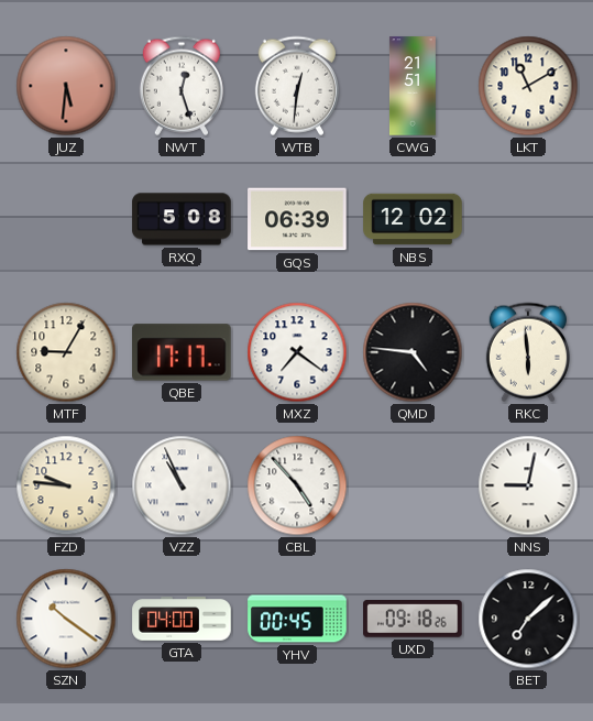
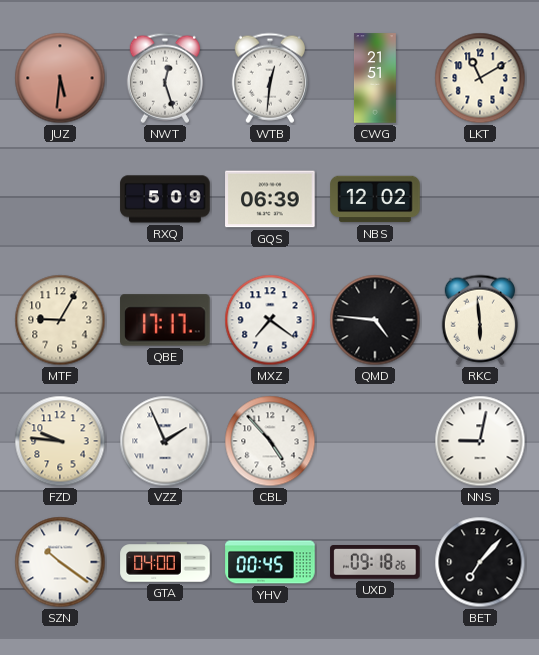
RXQ: 5:08 -> 5:09
VZZ: 10:56 -> 1:56
BET: 7:08 -> 7:07
